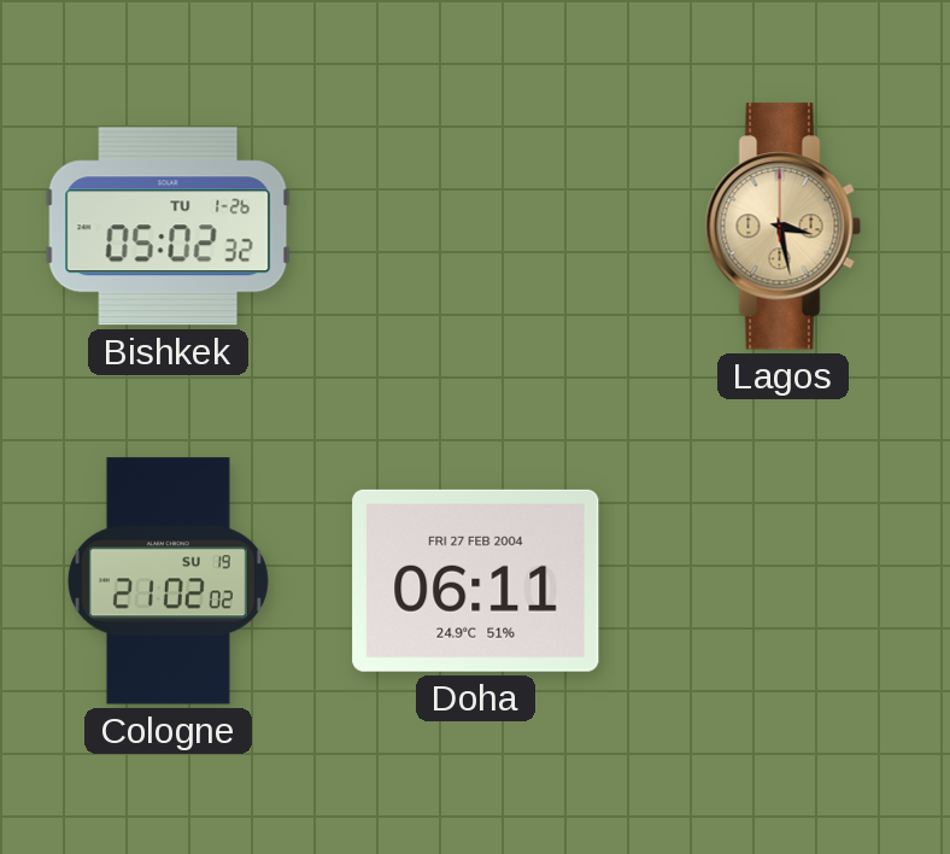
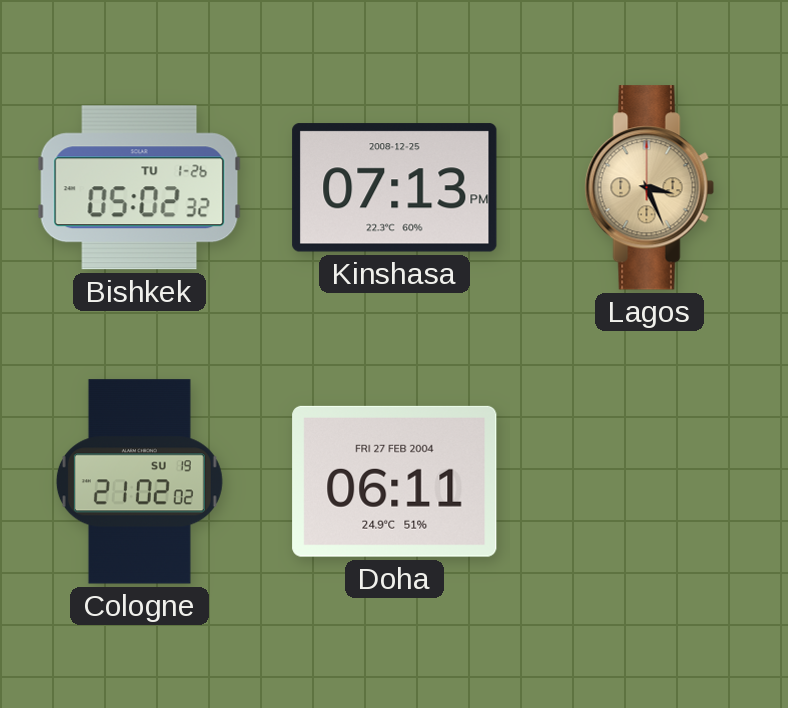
Kinshasa: none -> 07:13
Lagos: 3:28 -> 3:26
